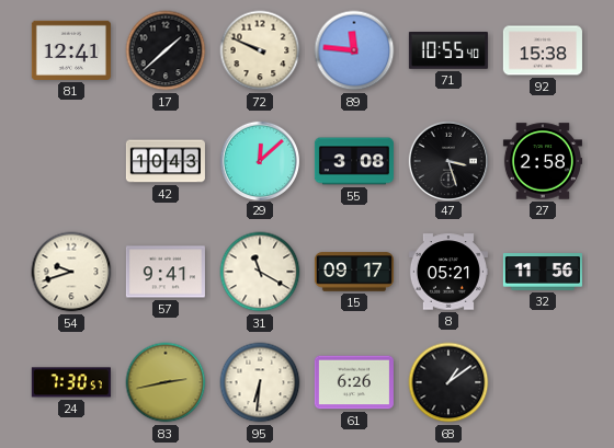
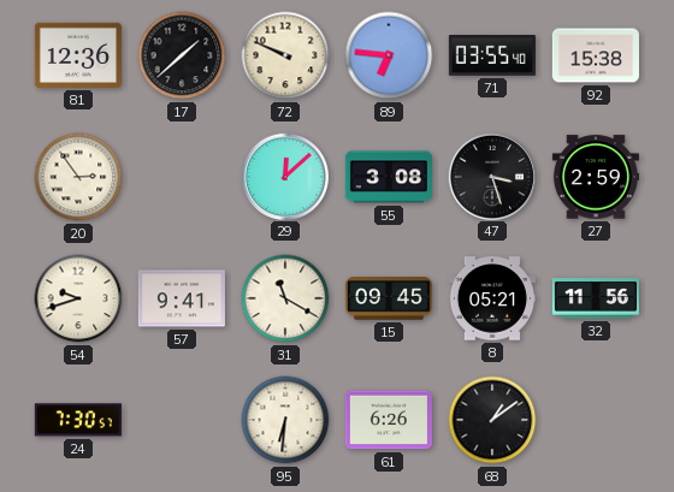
81: 12:41 -> 12:36
89: 11:46 -> 6:46
71: 10:55 -> 03:55
20: none -> 2:54
42: 10:43 -> none
27: 2:58 -> 2:59
15: 09:17 -> 09:45
83: 2:43 -> none
